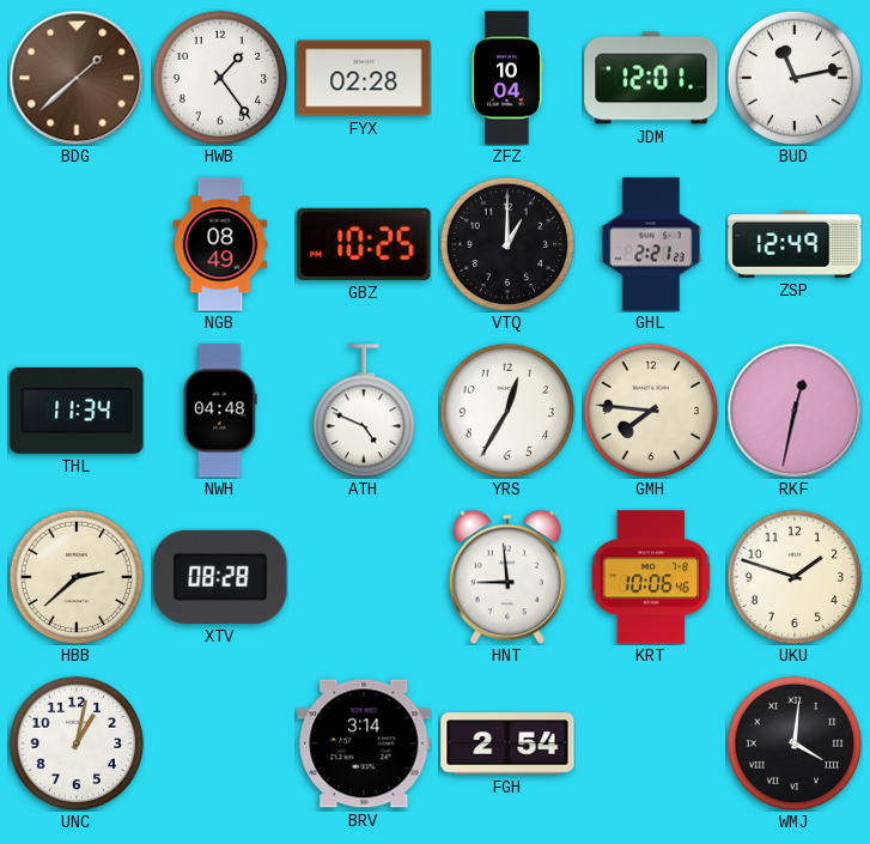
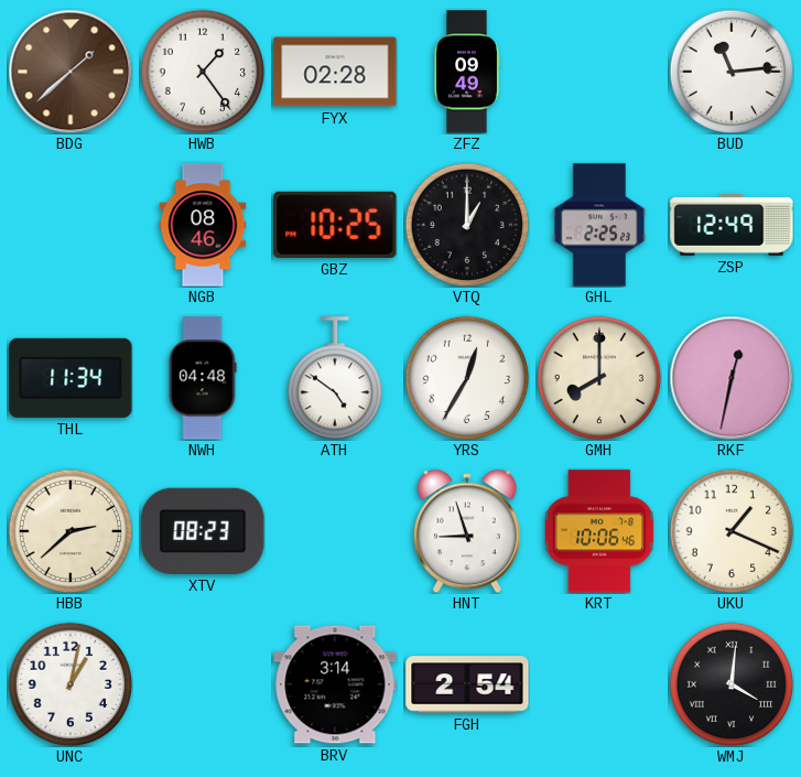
ZFZ: 10:04 -> 09:49
JDM: 12:01 -> none
BUD: 11:13 -> 11:14
NGB: 08:49 -> 08:46
GHL: 2:21 -> 2:25
ATH: 4:49 -> 4:51
GMH: 7:46 -> 8:00
XTV: 08:28 -> 08:23
HNT: 8:59 -> 8:57
UKU: 1:48 -> 1:19
